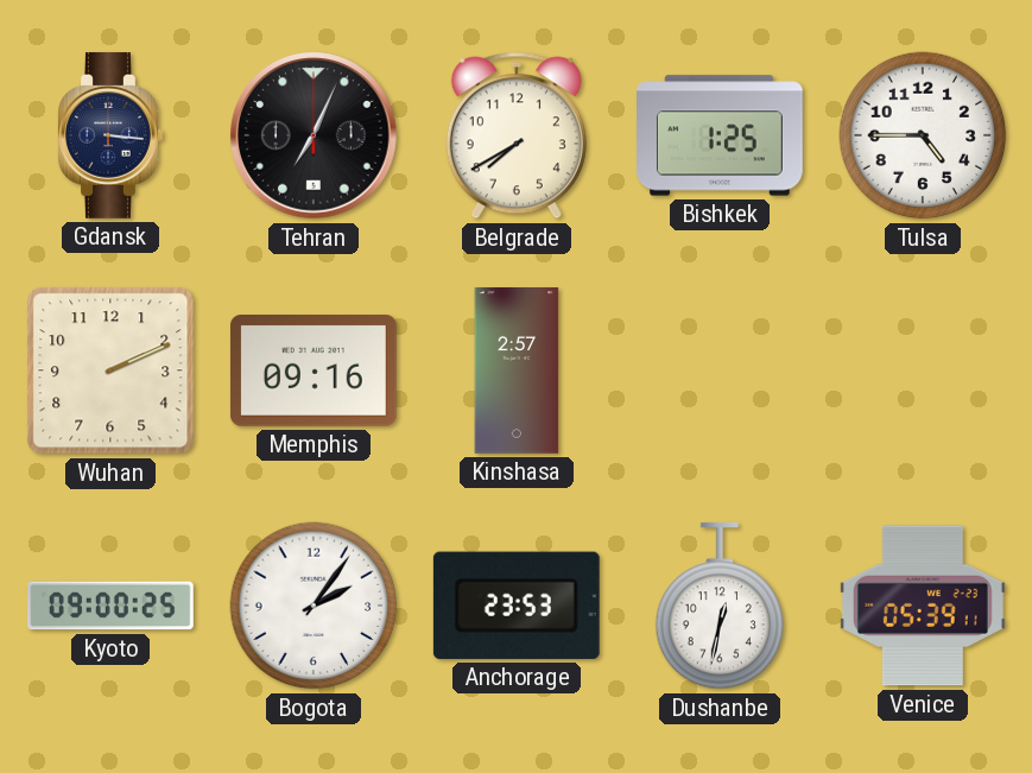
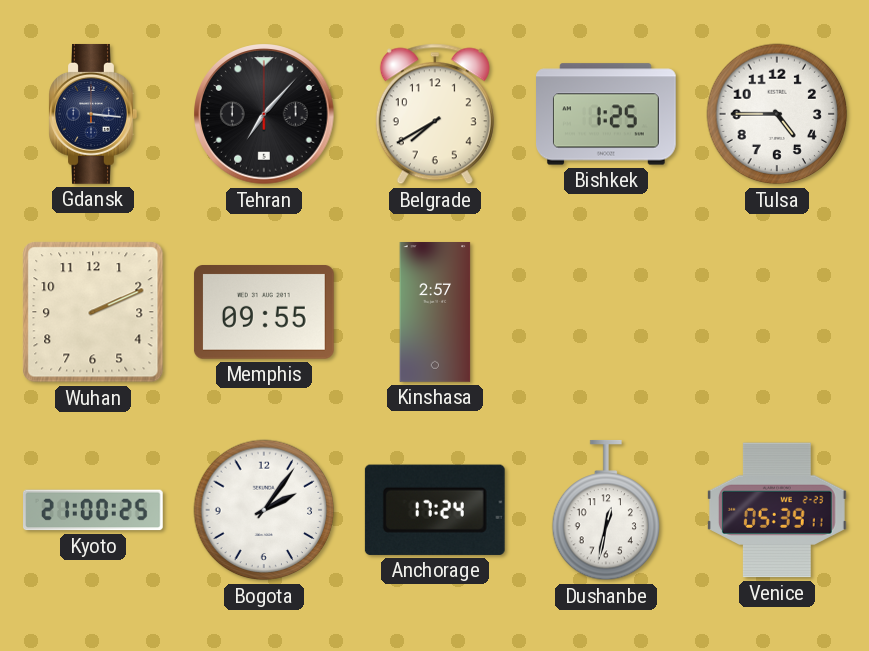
Tehran: 7:04 -> 7:07
Memphis: 09:16 -> 09:55
Kyoto: 09:00 -> 21:00
Anchorage: 23:53 -> 17:24
